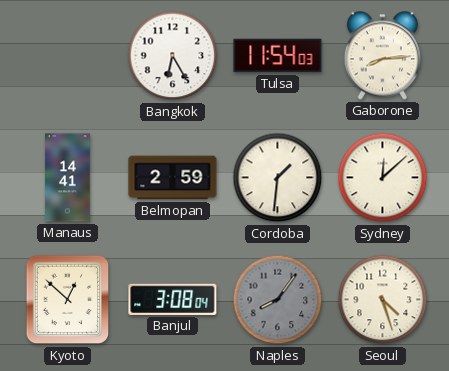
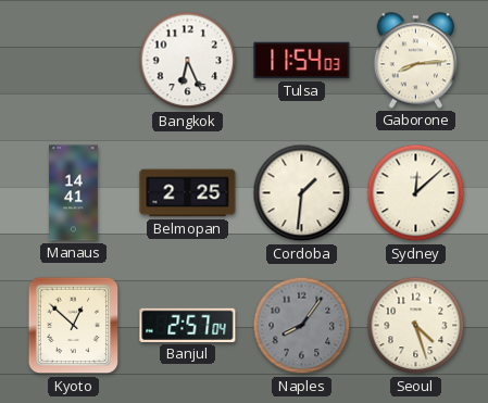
Bangkok: 6:25 -> 6:26
Belmopan: 2:59 -> 2:25
Banjul: 3:08 -> 2:57
